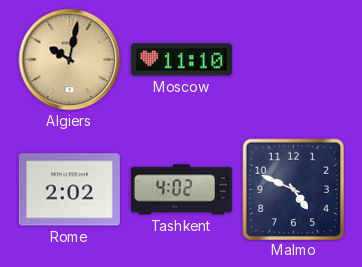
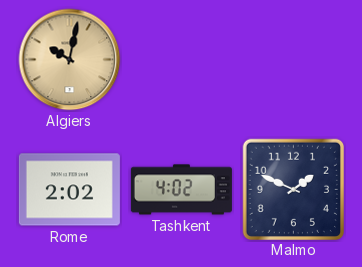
Moscow: 11:10 -> none
Malmo: 4:49 -> 1:49
